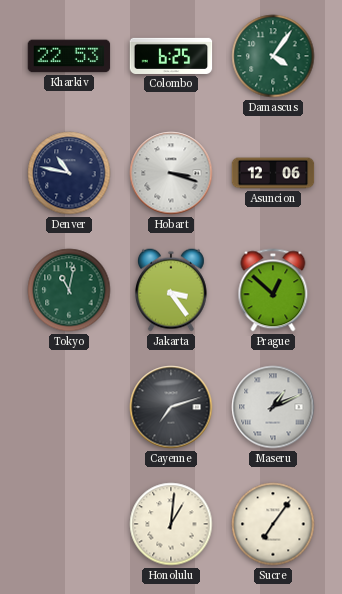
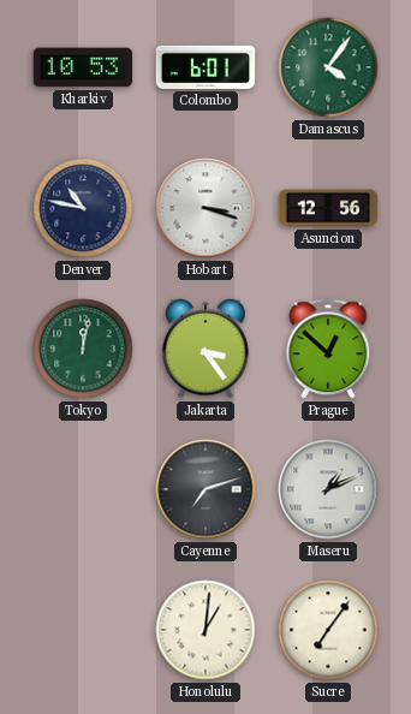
Kharkiv: 22:53 -> 10:53
Colombo: 6:25 -> 6:01
Asuncion: 12:06 -> 12:56
Tokyo: 11:02 -> 12:02
